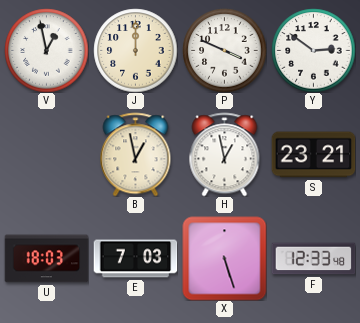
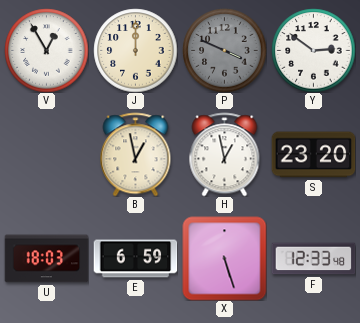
V: 12:58 -> 12:55
P dial: white -> grey
S: 23:21 -> 23:20
E: 7:03 -> 6:59
